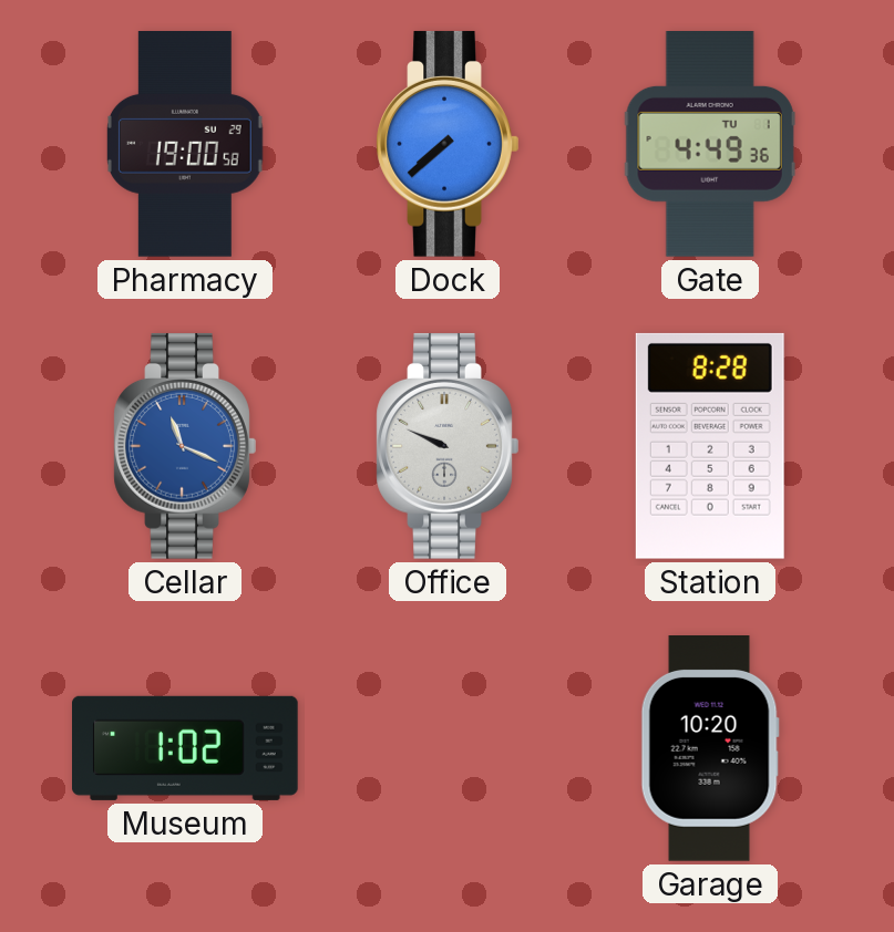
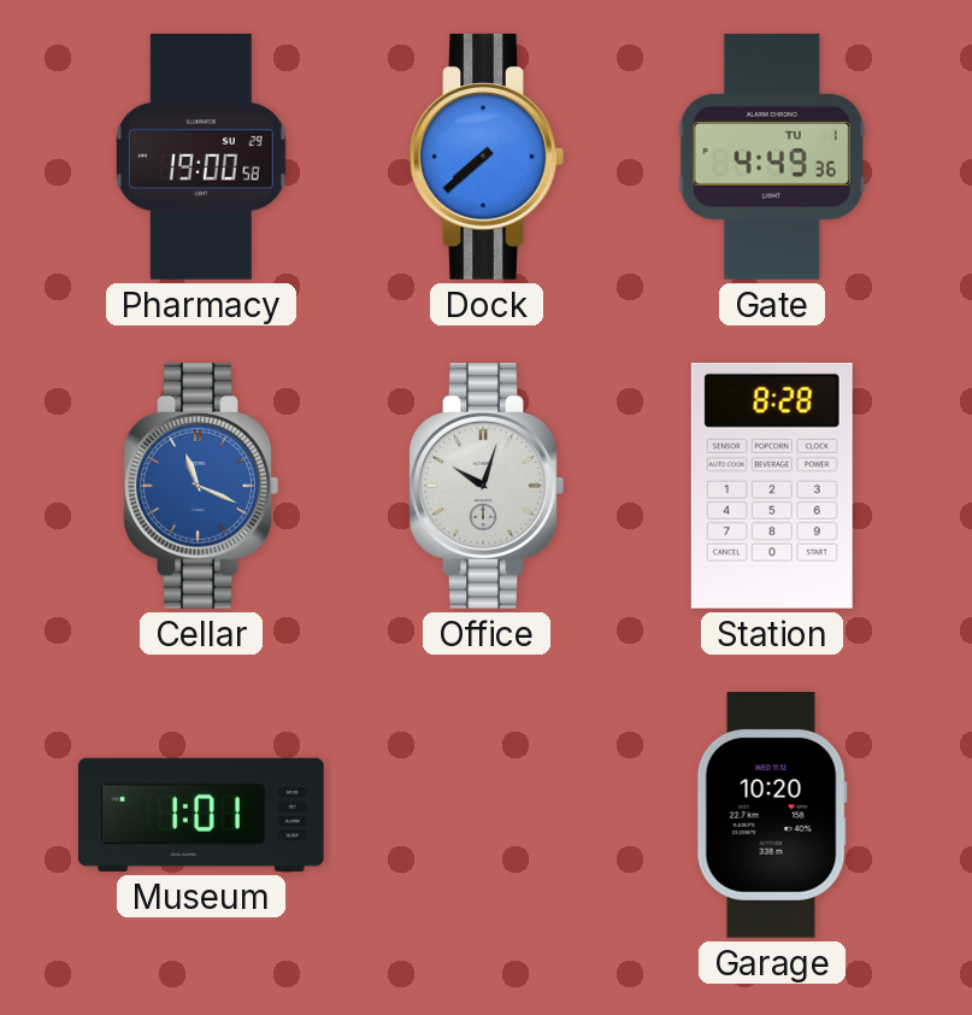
Office: 9:49 -> 10:03
Museum: 1:02 -> 1:01
